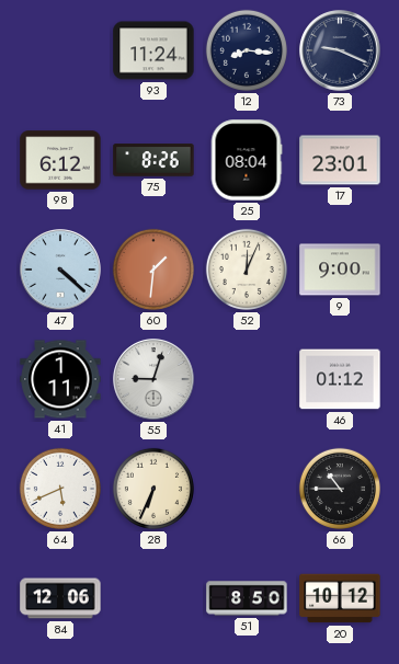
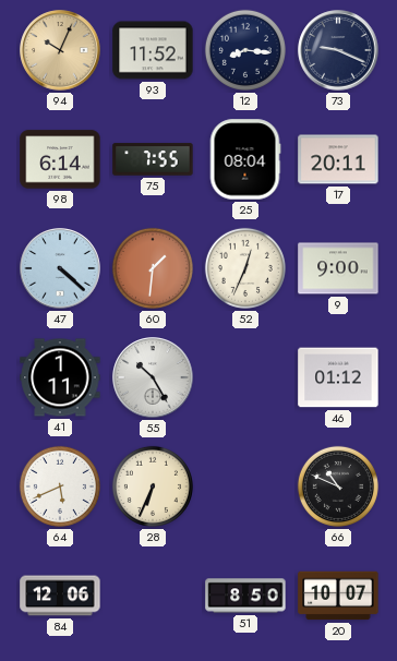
94: none -> 10:04
93: 11:24 -> 11:52
98: 6:12 -> 6:14
75: 8:26 -> 7:55
17: 23:01 -> 20:11
52: 12:04 -> 12:34
55: 9:03 -> 10:25
66: 10:45 -> 10:49
20: 10:12 -> 10:07
